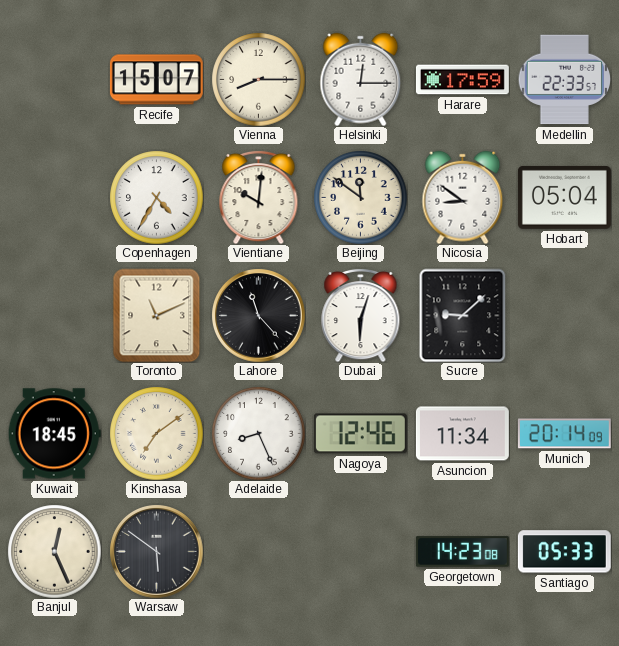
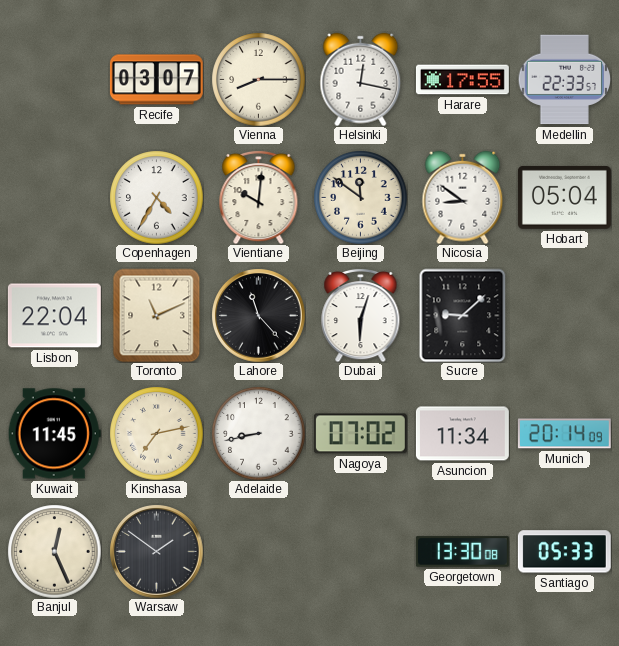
Recife: 15:07 -> 03:07
Helsinki: 12:15 -> 12:17
Harare: 17:59 -> 17:55
Lisbon: none -> 22:04
Kuwait: 18:45 -> 11:45
Kinshasa: 7:09 -> 7:13
Adelaide: 8:26 -> 8:43
Nagoya: 12:46 -> 07:02
Warsaw: 5:51 -> 1:51
Georgetown: 14:23 -> 13:30
